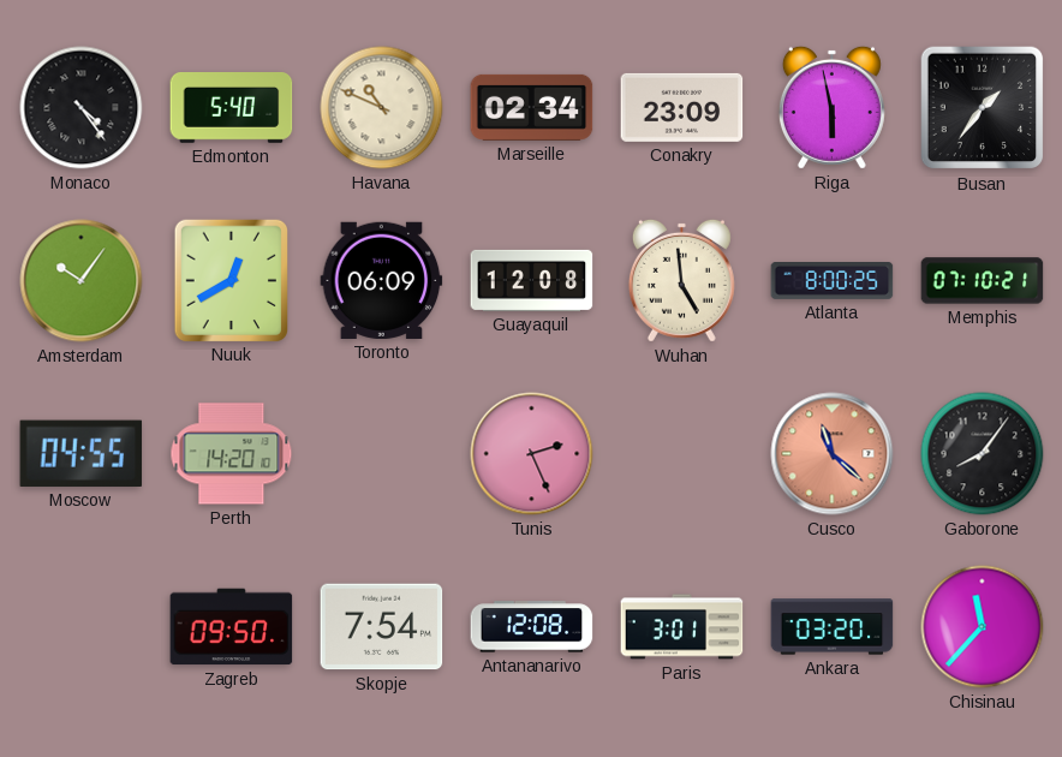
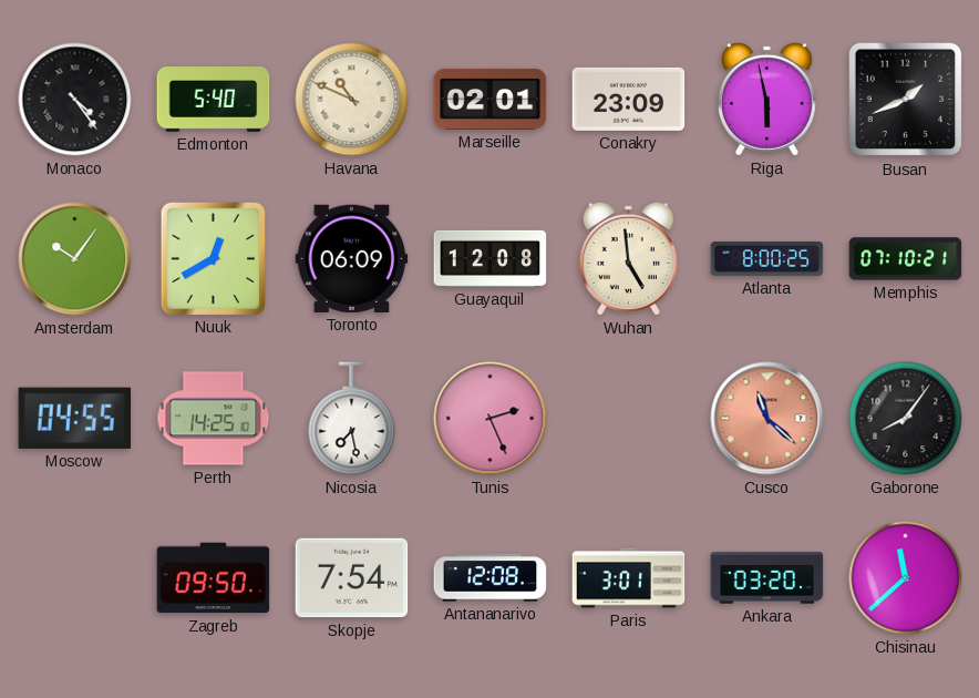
Marseille: 02:34 -> 02:01
Busan: 1:36 -> 1:41
Perth: 14:20 -> 14:25
Nicosia: none -> 7:28
Chisinau: 11:37 -> 11:38
